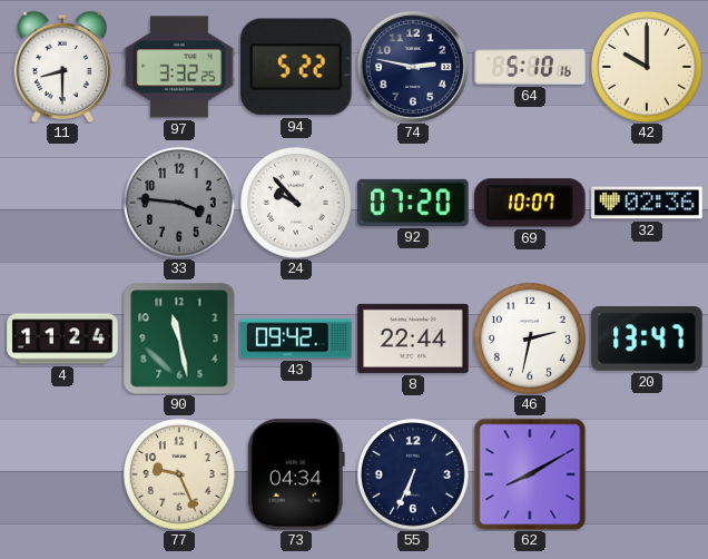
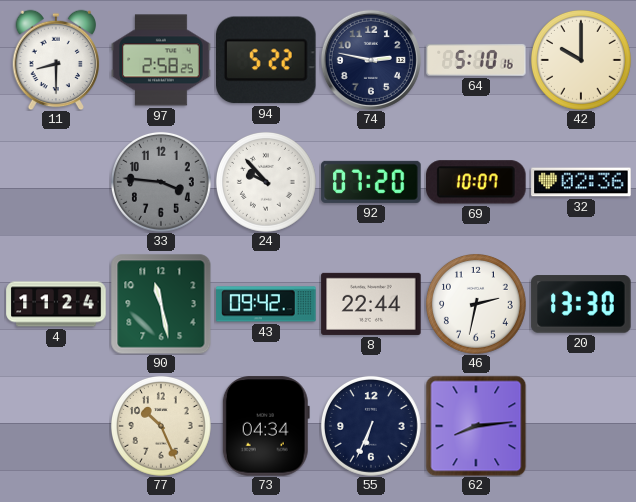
97: 3:32 -> 2:58
20: 13:47 -> 13:30
77: 9:26 -> 10:26
62: 8:10 -> 8:14
